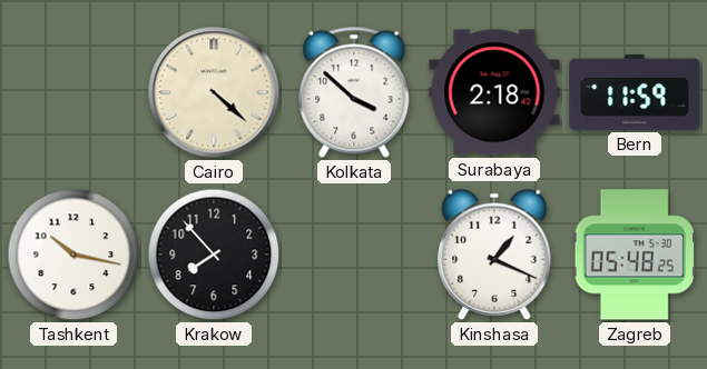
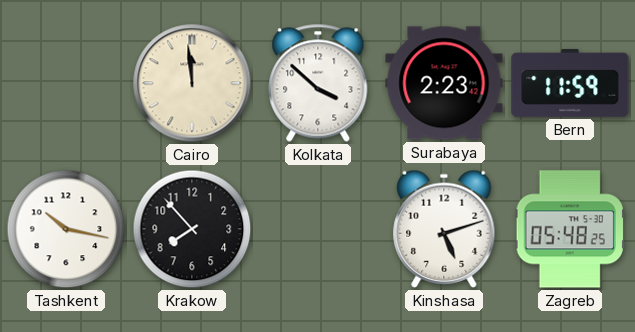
Cairo: 4:22 -> 11:59
Surabaya: 2:18 -> 2:23
Kinshasa: 1:19 -> 5:12
